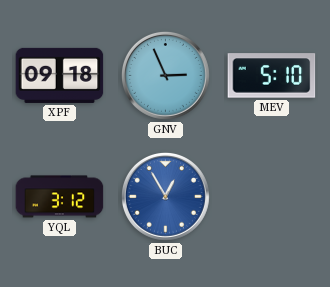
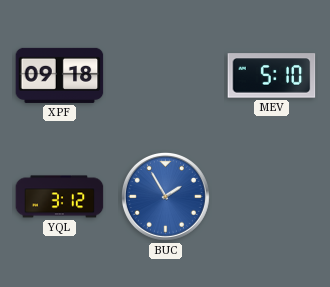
GNV: 2:56 -> none
BUC: 12:55 -> 1:55
